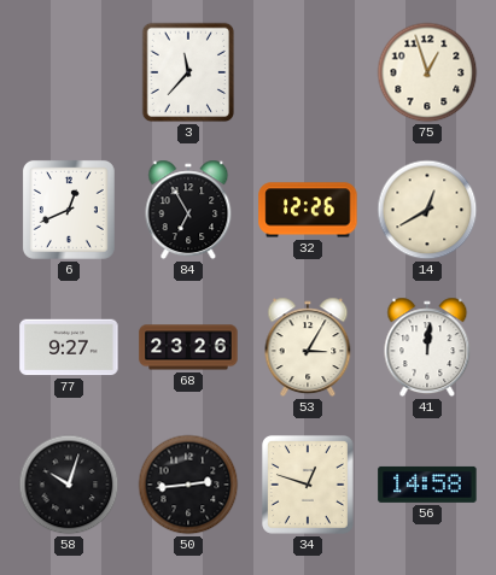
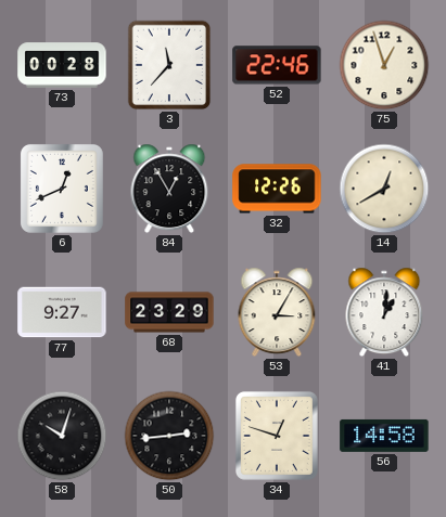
73: none -> 00:28
52: none -> 22:46
84: 6:55 -> 12:55
68: 23:26 -> 23:29
41: 12:01 -> 1:01
